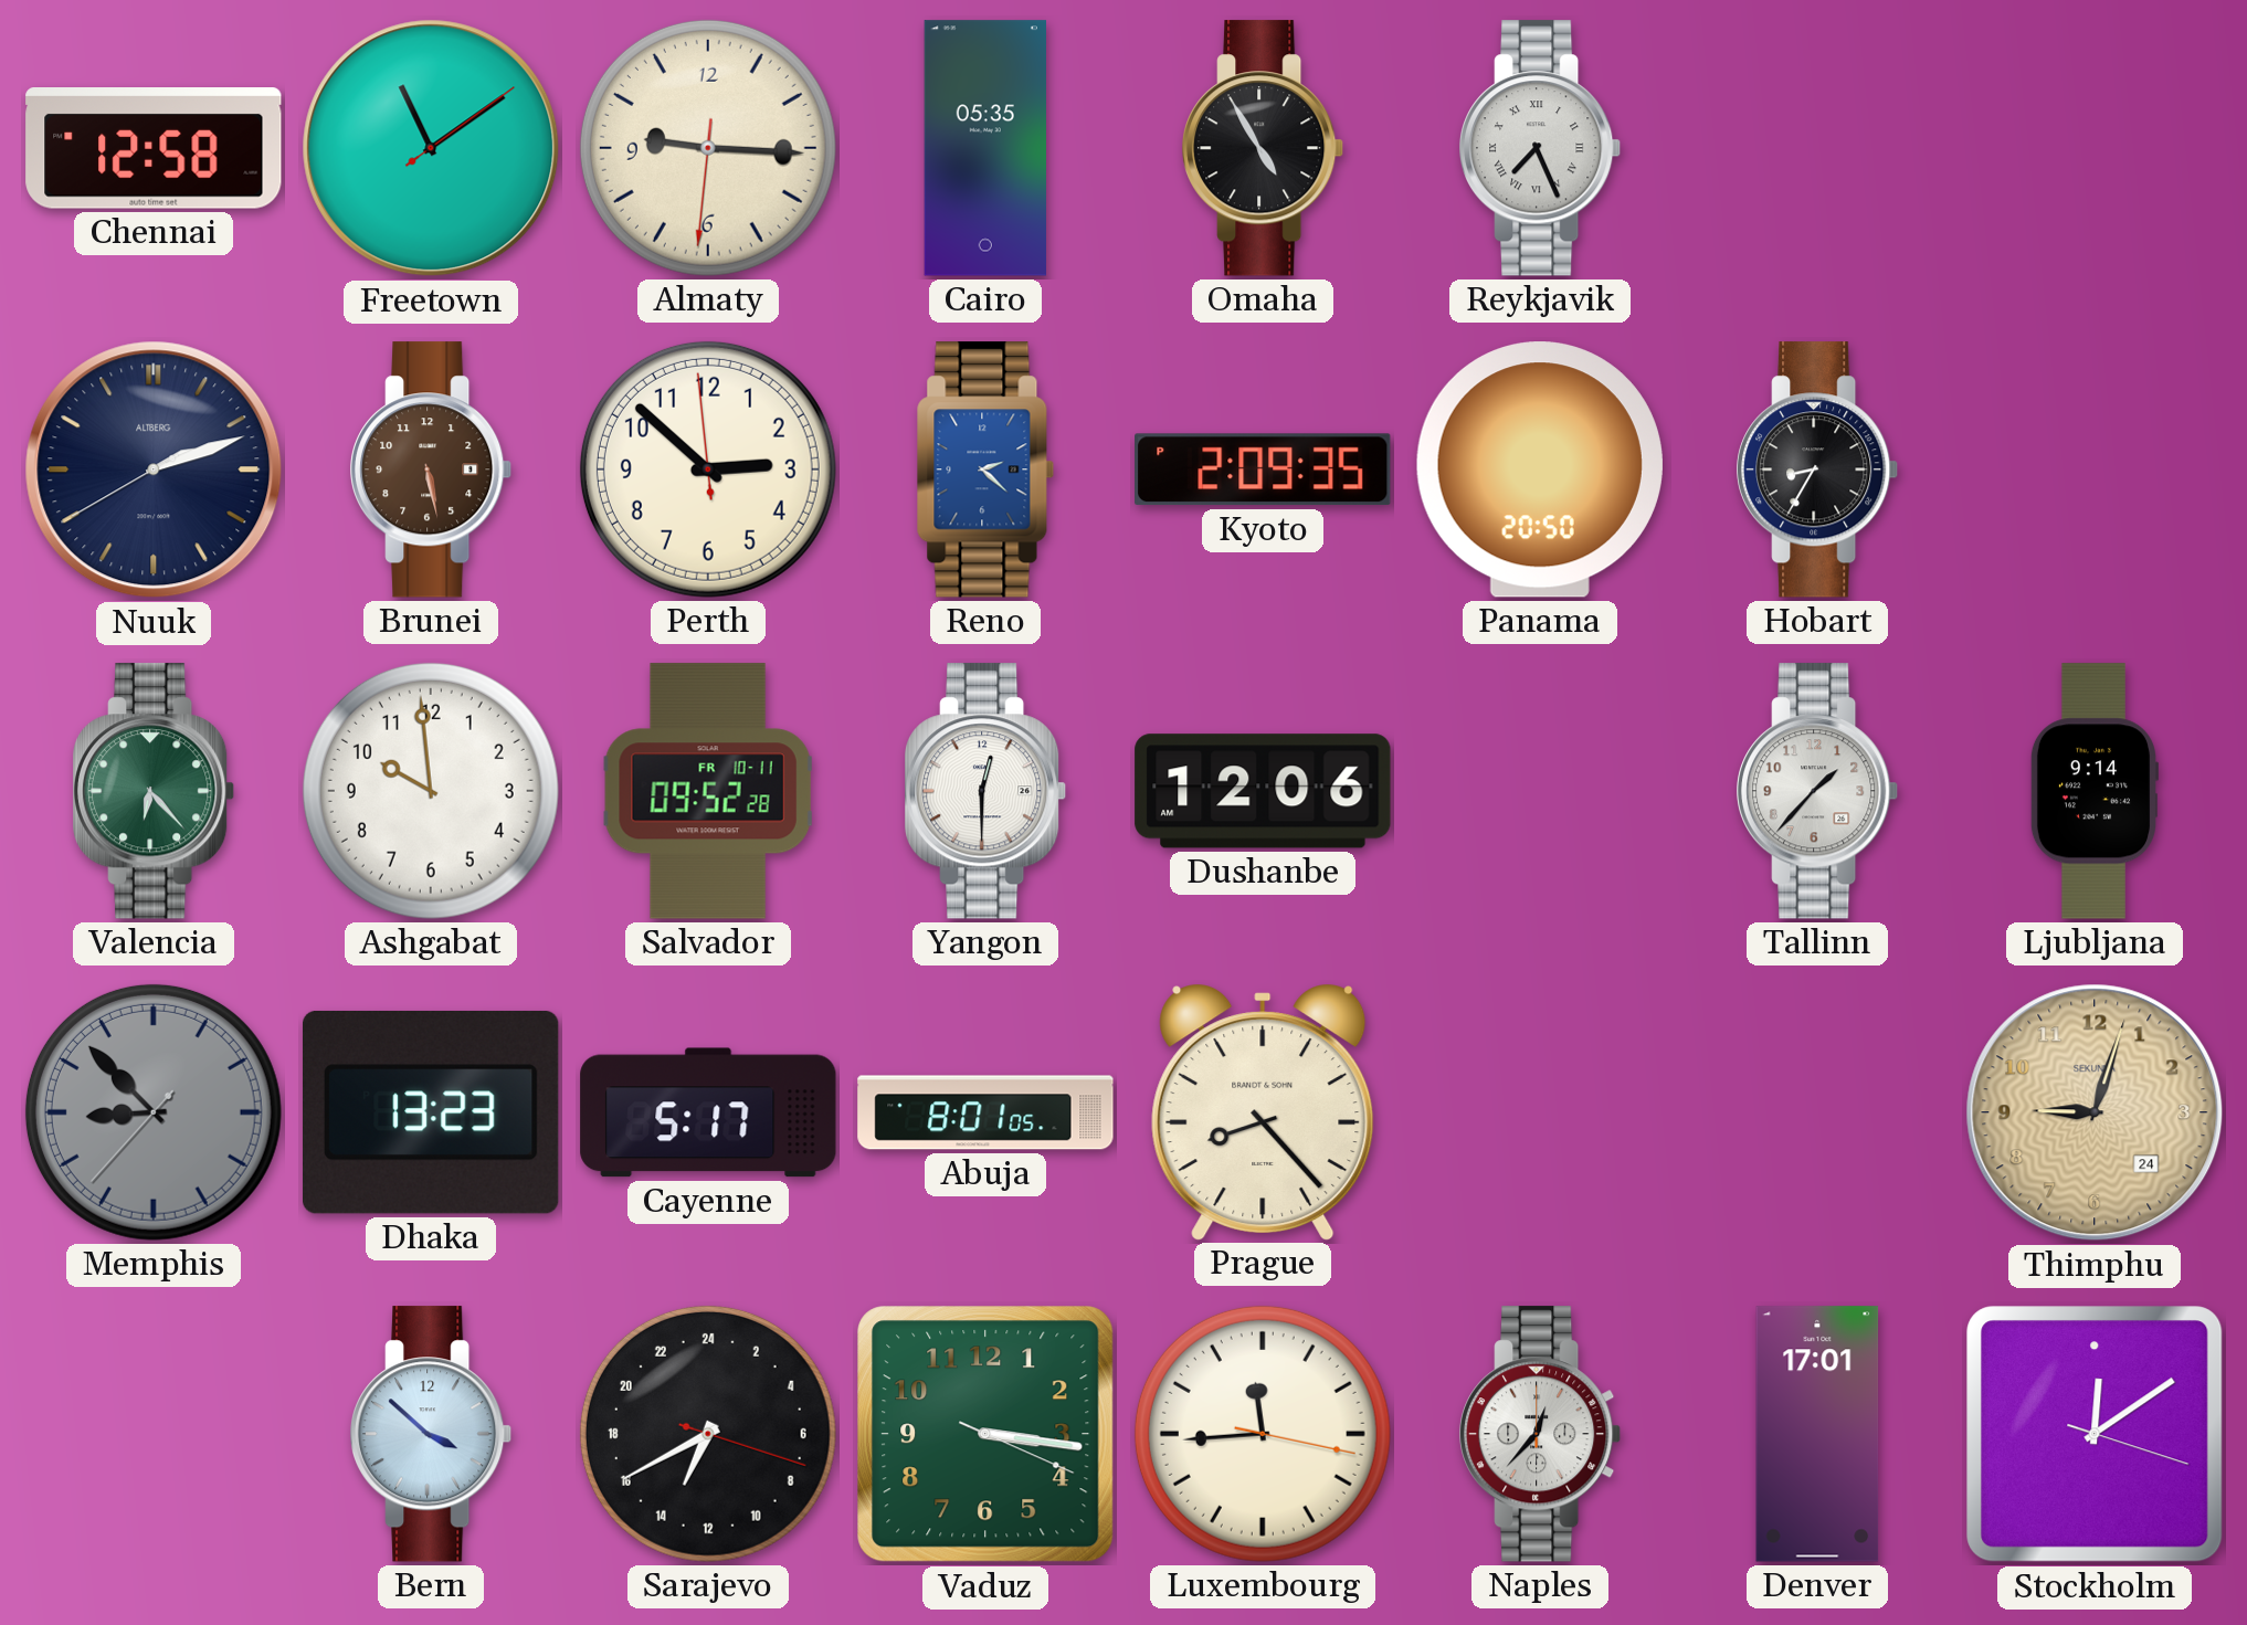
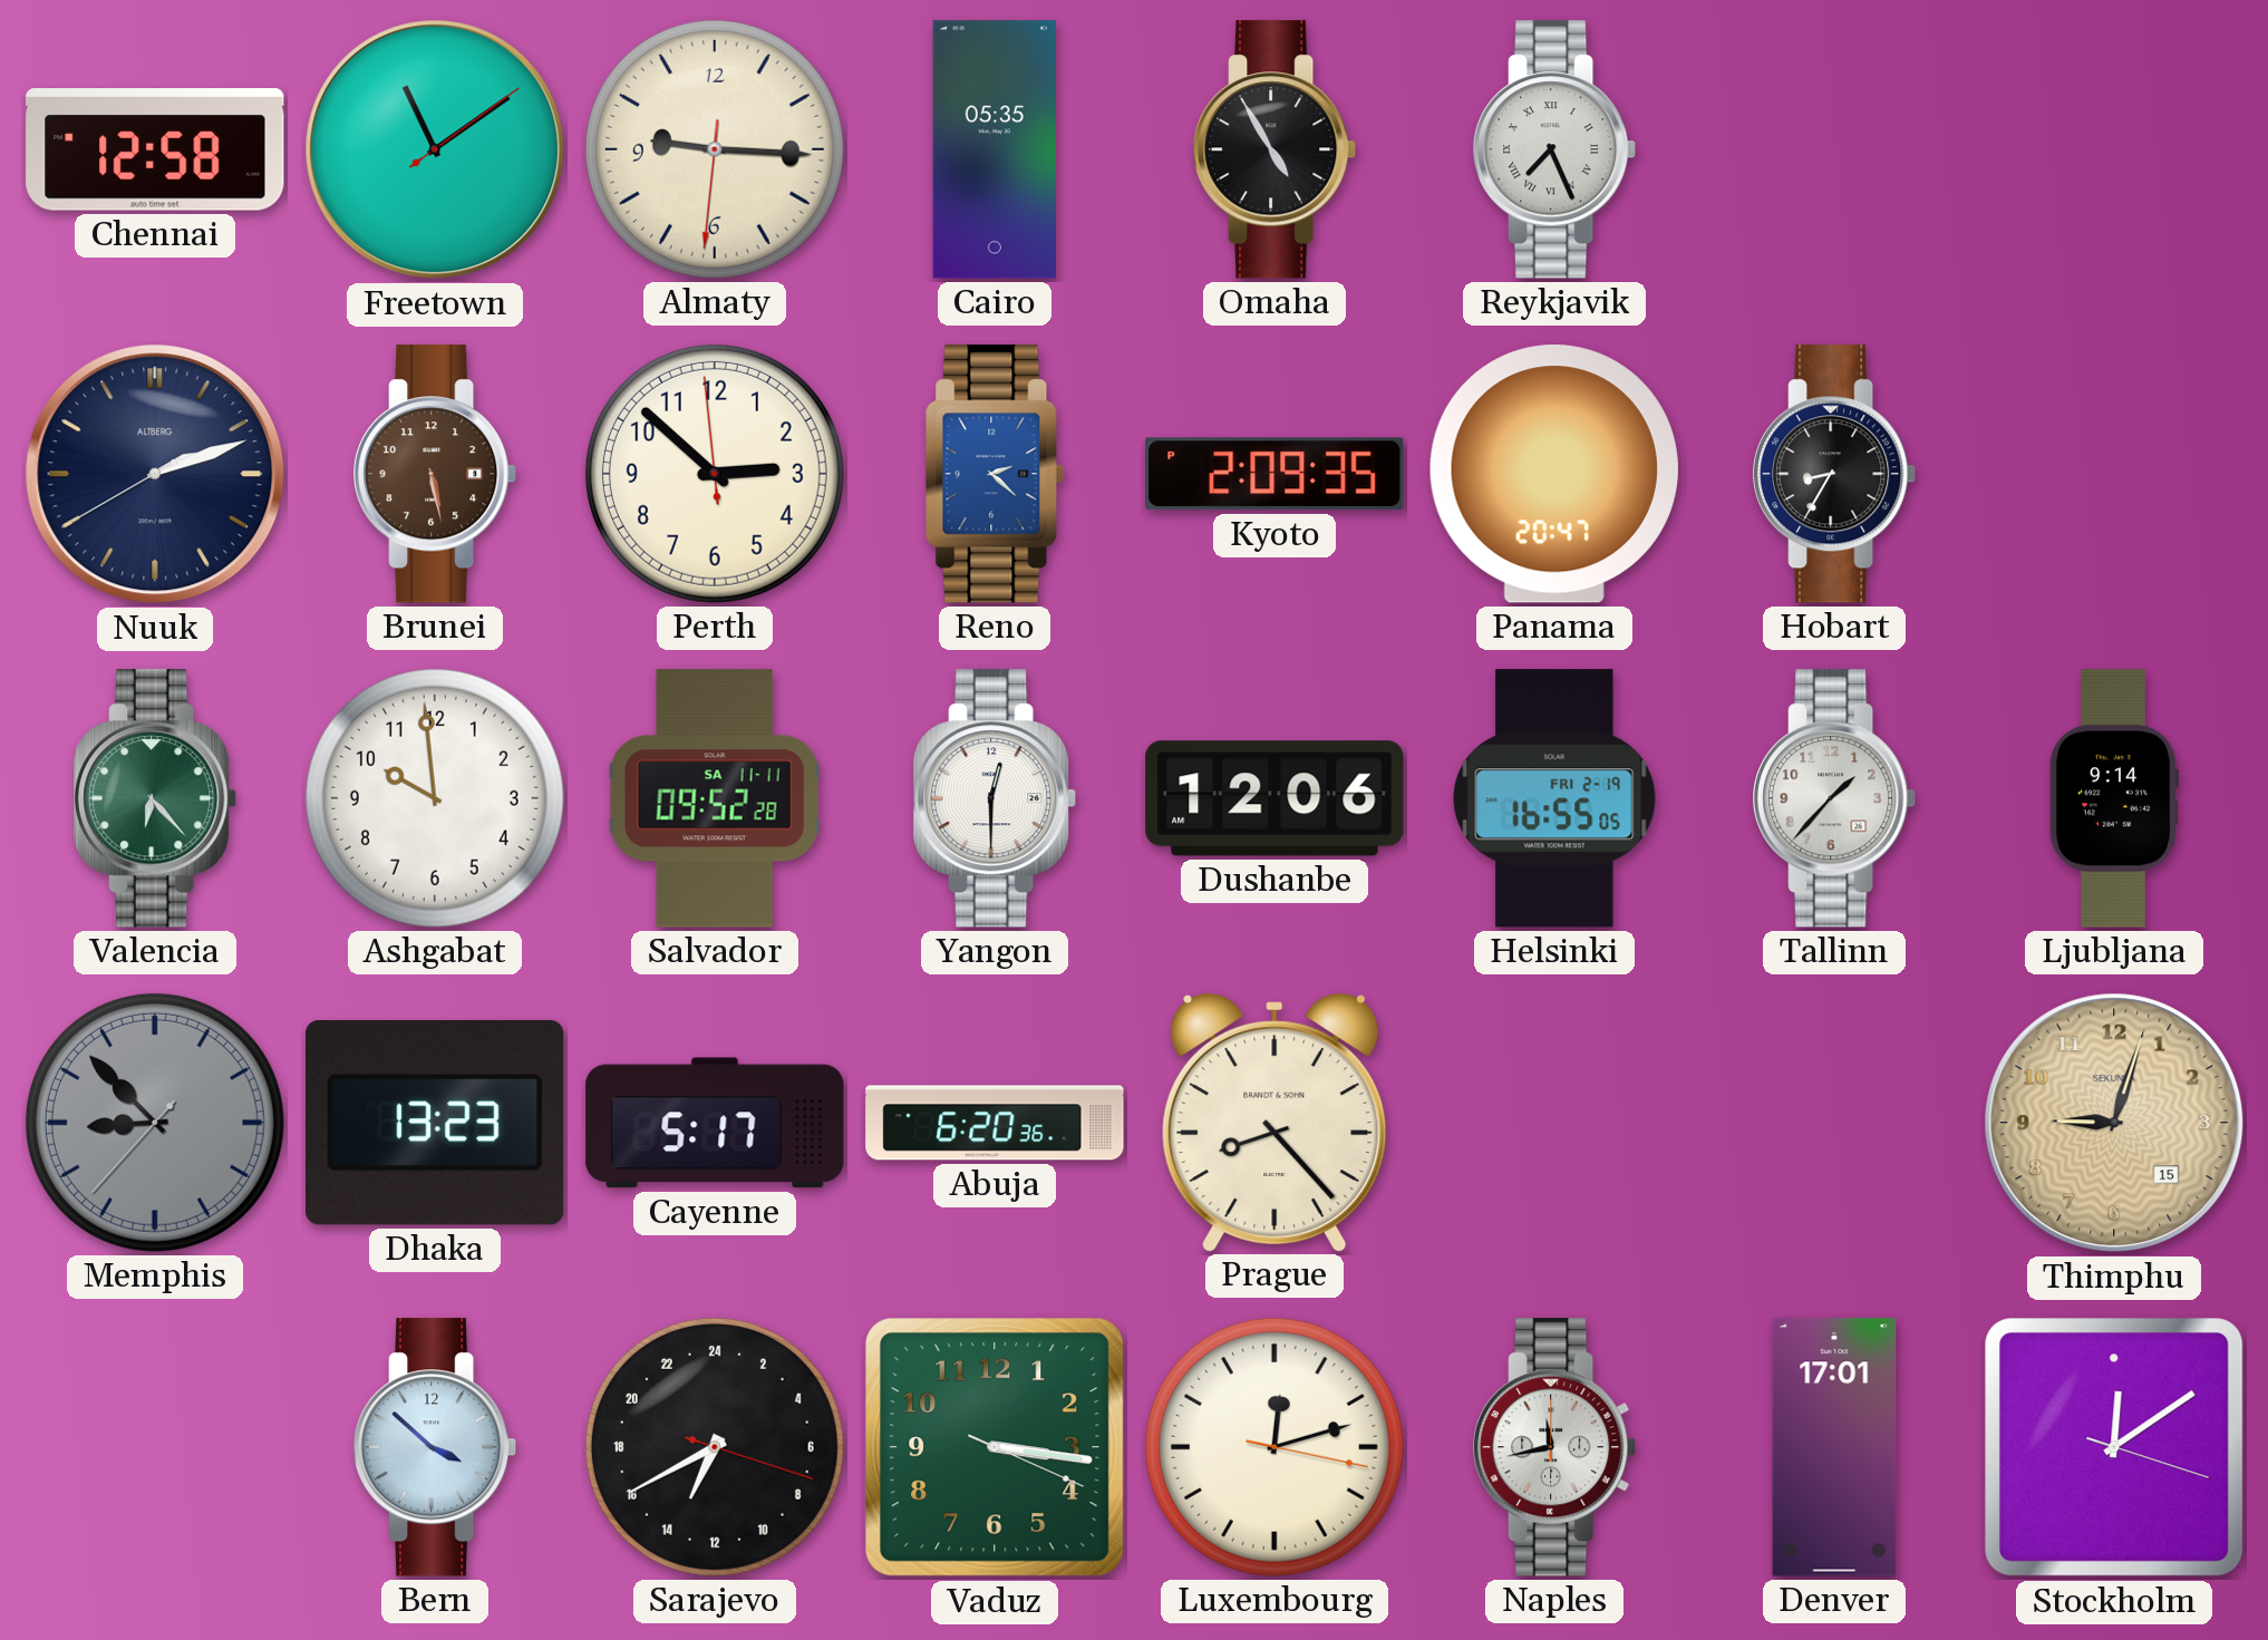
Panama: 20:50 -> 20:47
Salvador date: FR 10-11 -> SA 11-11
Helsinki: none -> 16:55
Abuja: 8:01 -> 6:20
Thimphu date: 24 -> 15
Luxembourg: 11:44 -> 12:12
Naples: 12:37 -> 11:43
